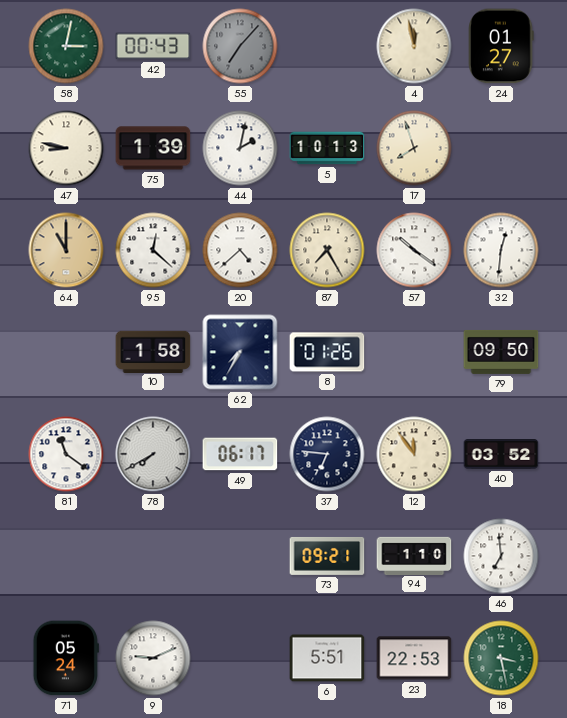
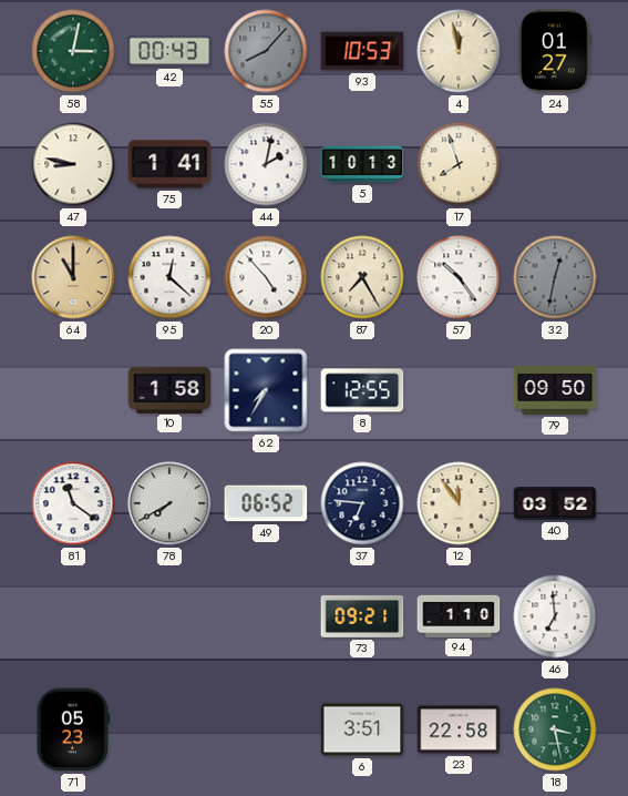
55: 7:07 -> 8:07
93: none -> 10:53
75: 1:39 -> 1:41
20: 4:38 -> 4:53
57: 10:21 -> 10:24
32: 12:31 -> 12:32
32 dial: white -> grey
8: 01:26 -> 12:55
49: 06:17 -> 06:52
71: 05:24 -> 05:23
9: 9:11 -> none
6: 5:51 -> 3:51
23: 22:53 -> 22:58
